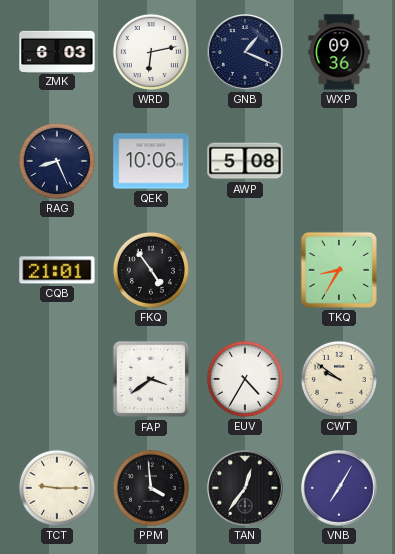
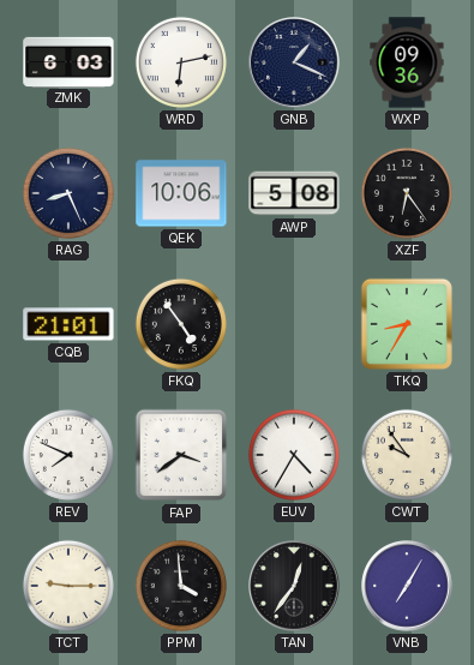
XZF: none -> 6:24
REV: none -> 7:49
CWT: 9:51 -> 9:54
